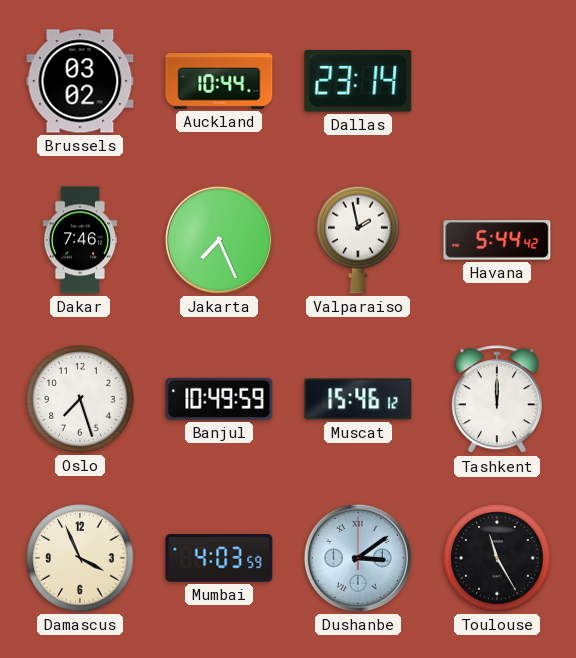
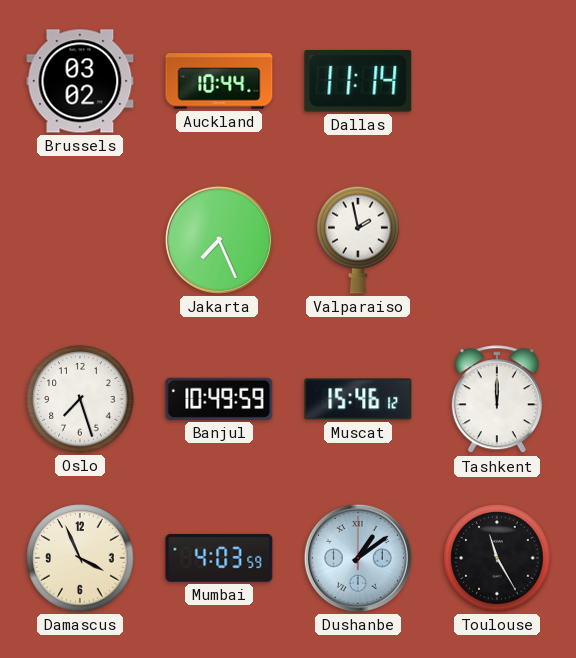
Dallas: 23:14 -> 11:14
Dakar: 7:46 -> none
Havana: 5:44 -> none
Dushanbe: 3:09 -> 1:09
